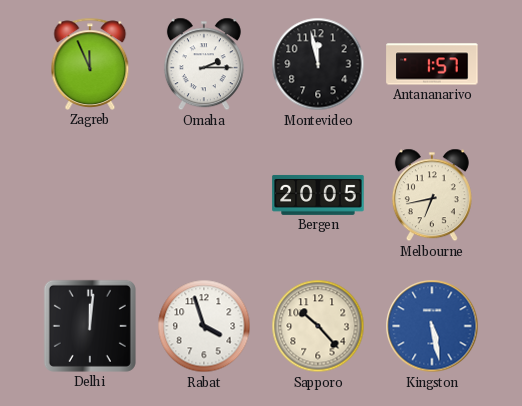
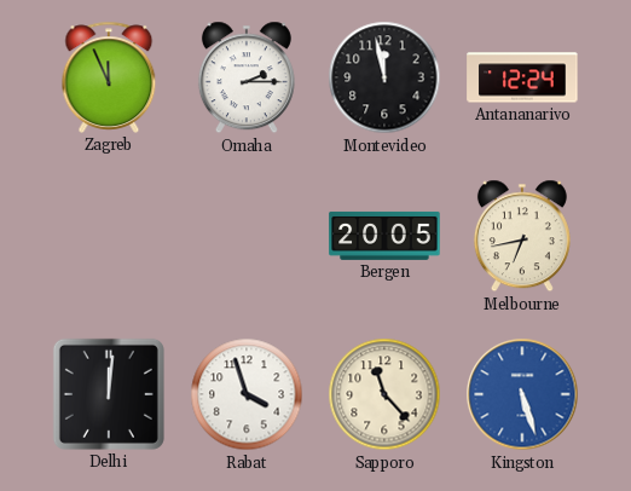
Antananarivo: 1:57 -> 12:24
Sapporo: 10:23 -> 11:23
Kingston: 5:28 -> 5:27
